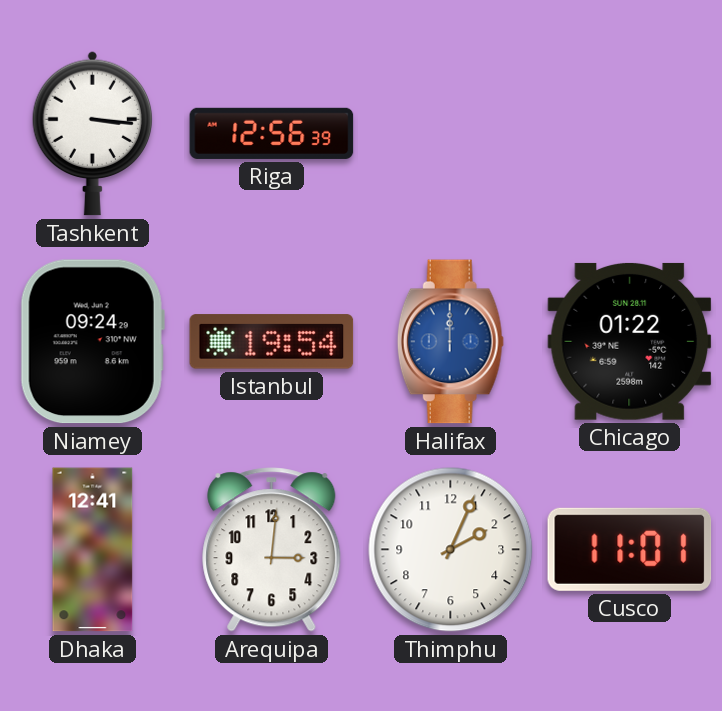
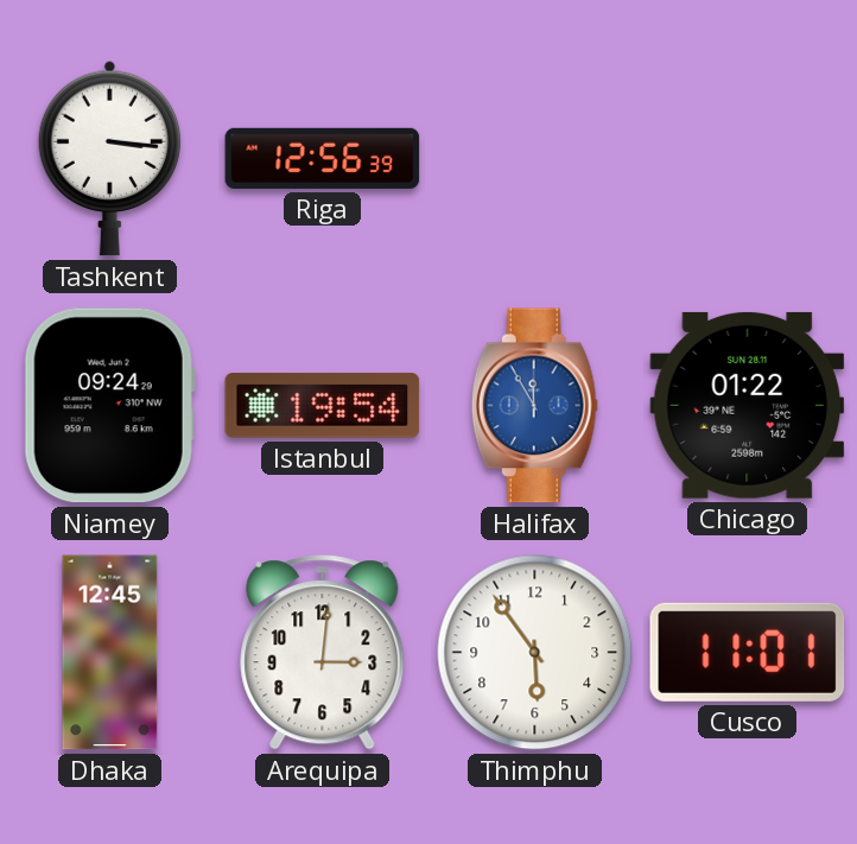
Halifax: 12:00 -> 11:55
Dhaka: 12:41 -> 12:45
Thimphu: 2:04 -> 5:54
